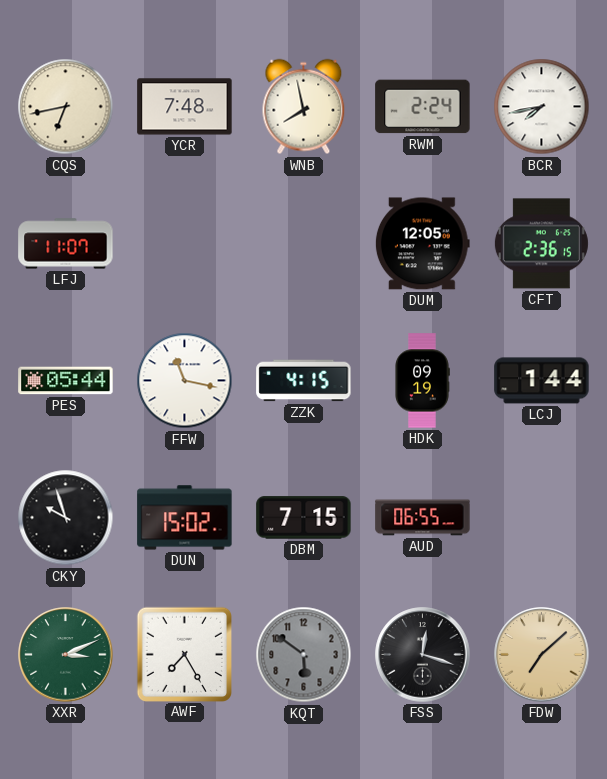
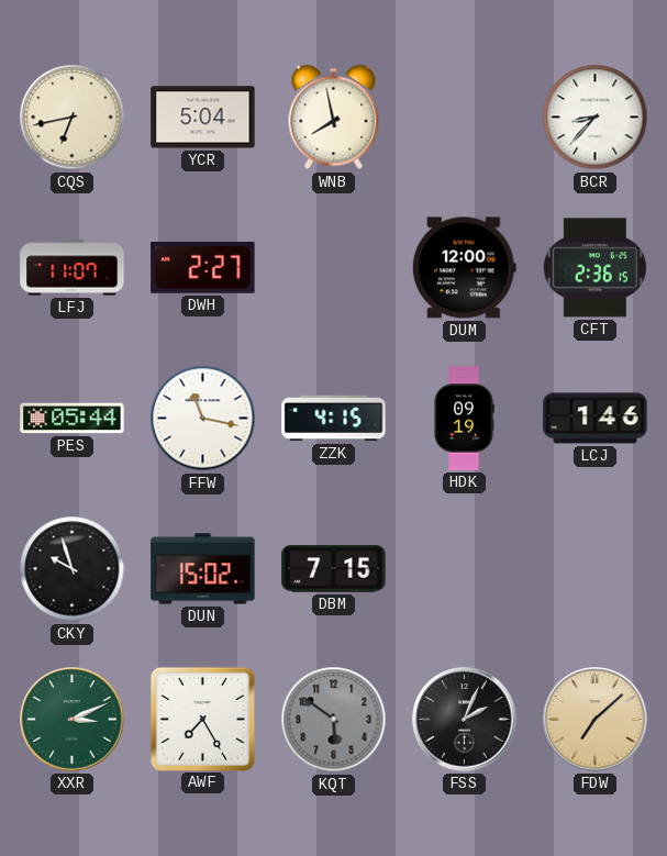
YCR: 7:48 -> 5:04
RWM: 2:24 -> none
BCR: 7:43 -> 8:37
DWH: none -> 2:27
DUM: 12:05 -> 12:00
LCJ: 1:44 -> 1:46
AUD: 06:55 -> none
FSS: 12:18 -> 2:04
